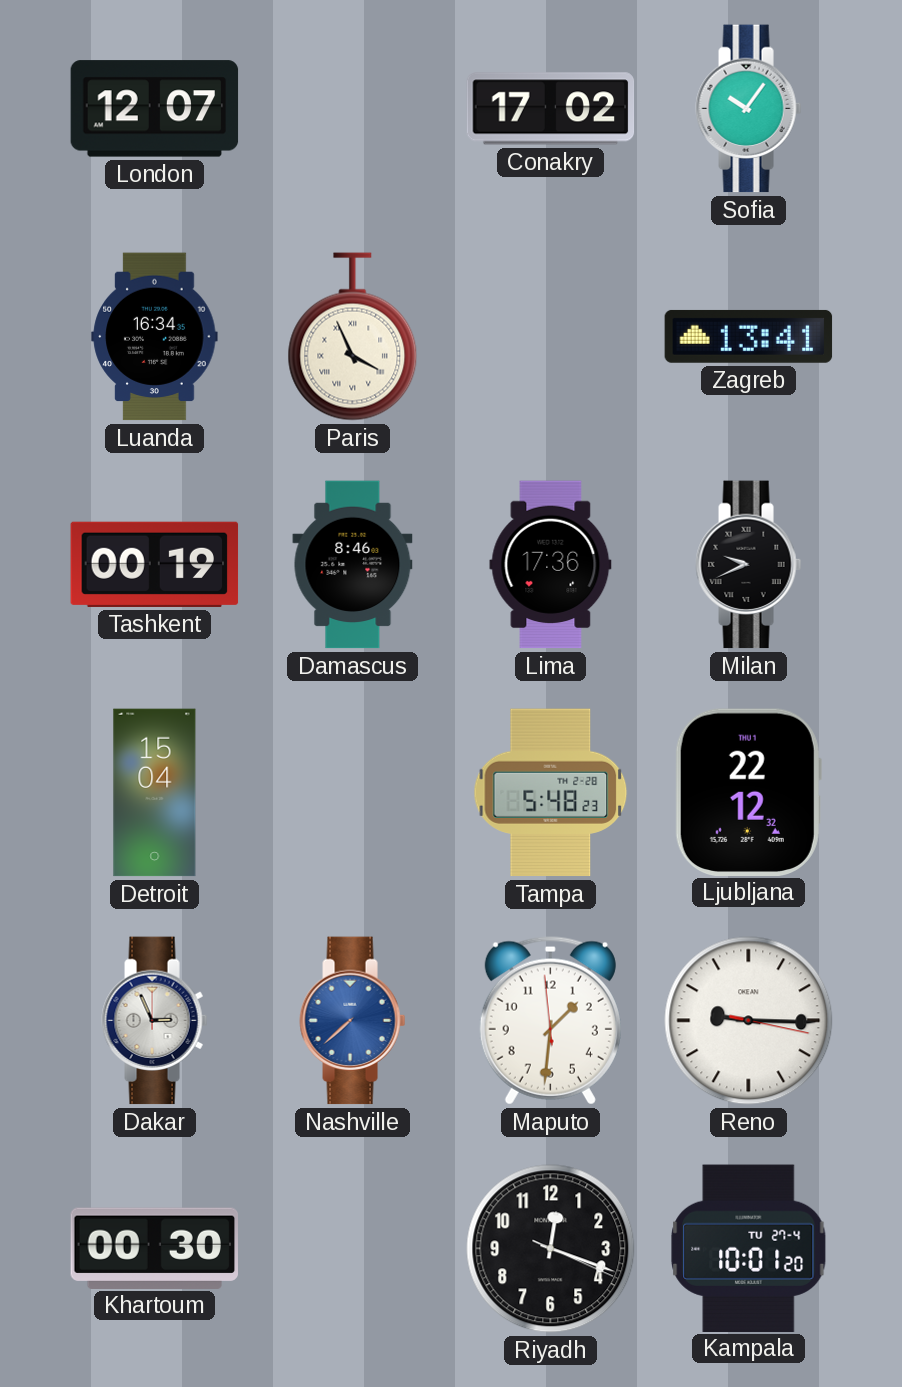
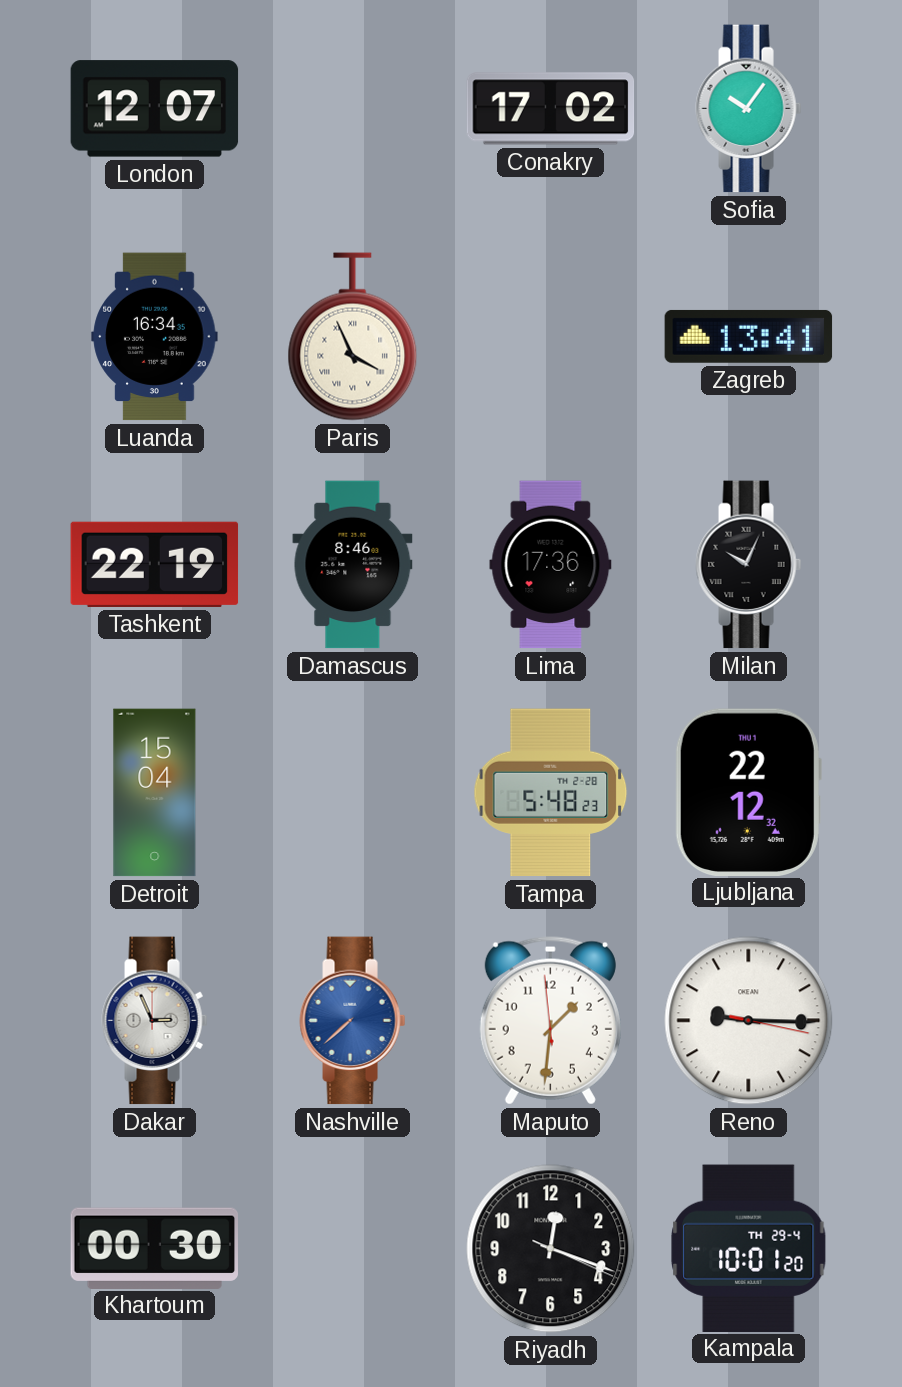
Tashkent: 00:19 -> 22:19
Milan: 9:41 -> 10:04
Kampala date: TU 27-4 -> TH 29-4
